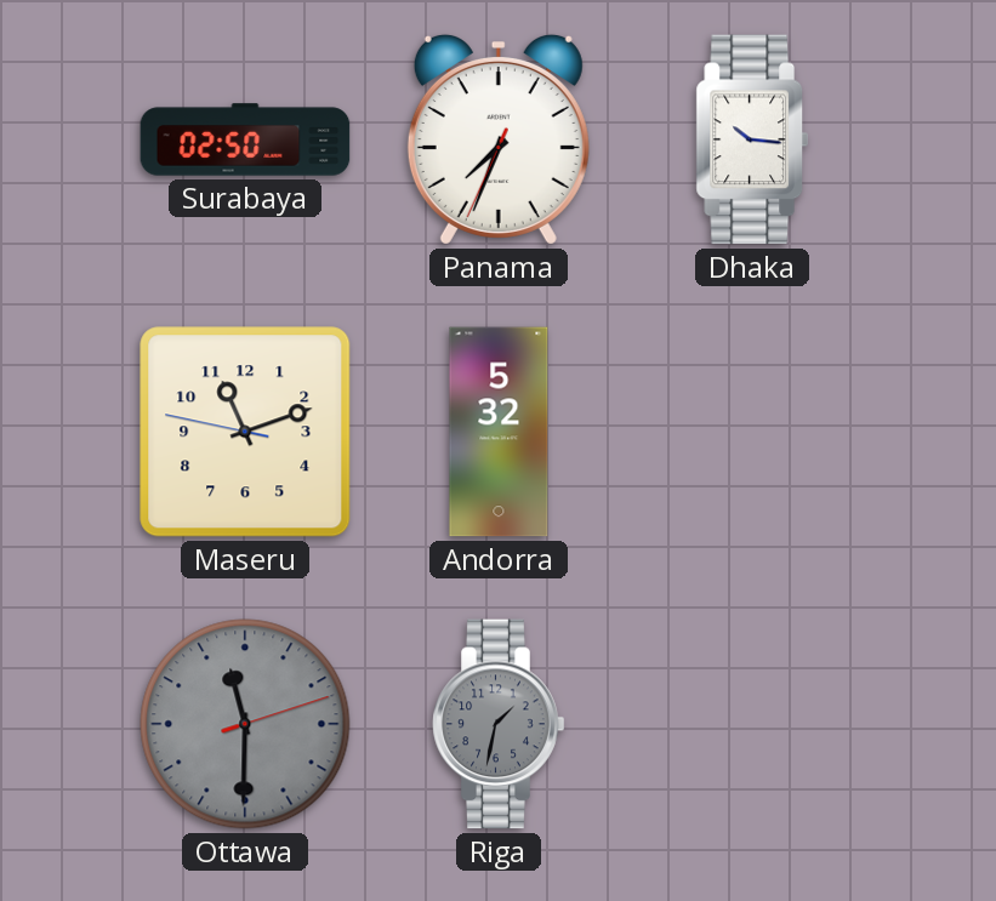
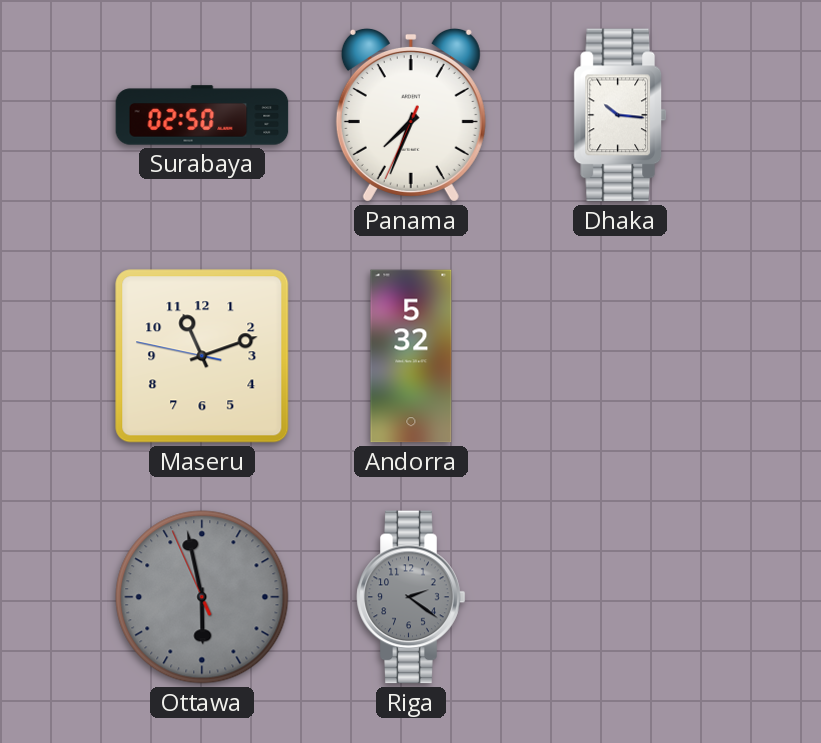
Ottawa: 11:30 -> 5:57
Riga: 1:32 -> 2:21
